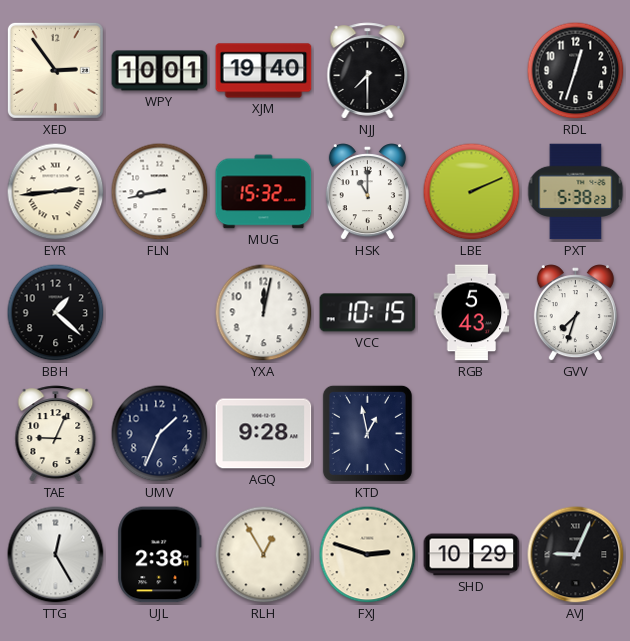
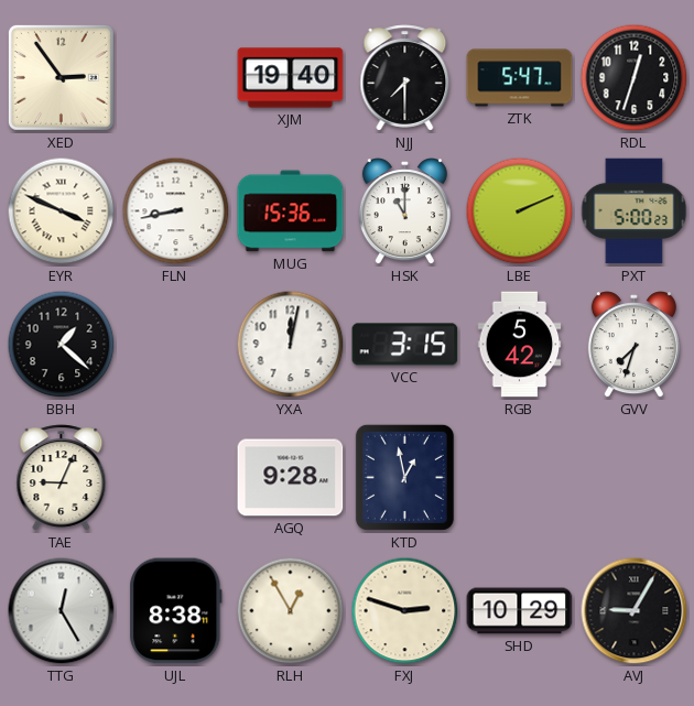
WPY: 10:01 -> none
ZTK: none -> 5:47
EYR: 2:44 -> 3:49
MUG: 15:32 -> 15:36
PXT: 5:38 -> 5:00
VCC: 10:15 -> 3:15
RGB: 5:43 -> 5:42
UMV: 1:34 -> none
UJL: 2:38 -> 8:38
AVJ: 9:04 -> 9:05
